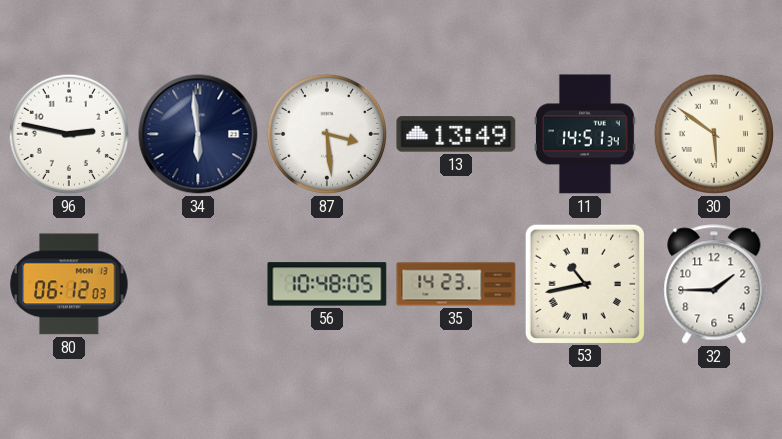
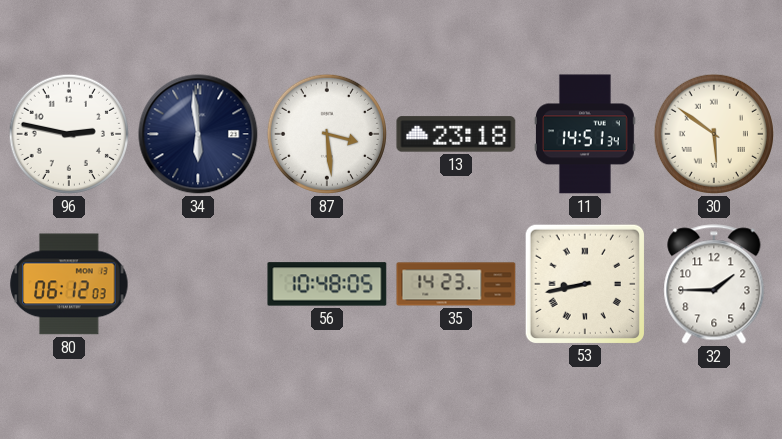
13: 13:49 -> 23:18
53: 10:43 -> 8:43
